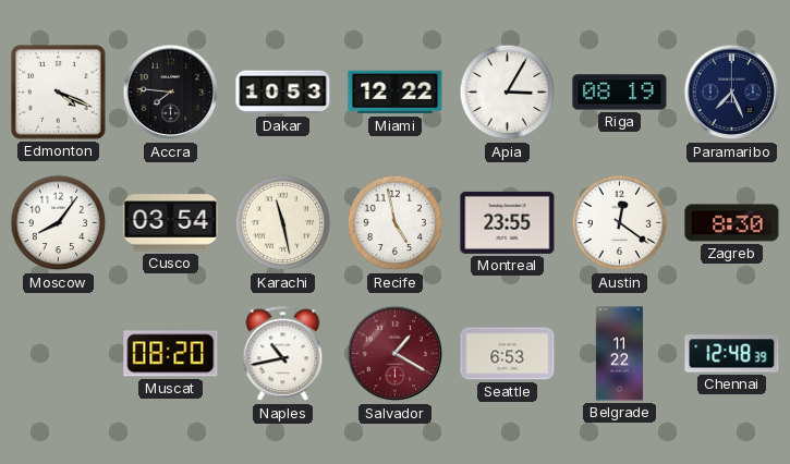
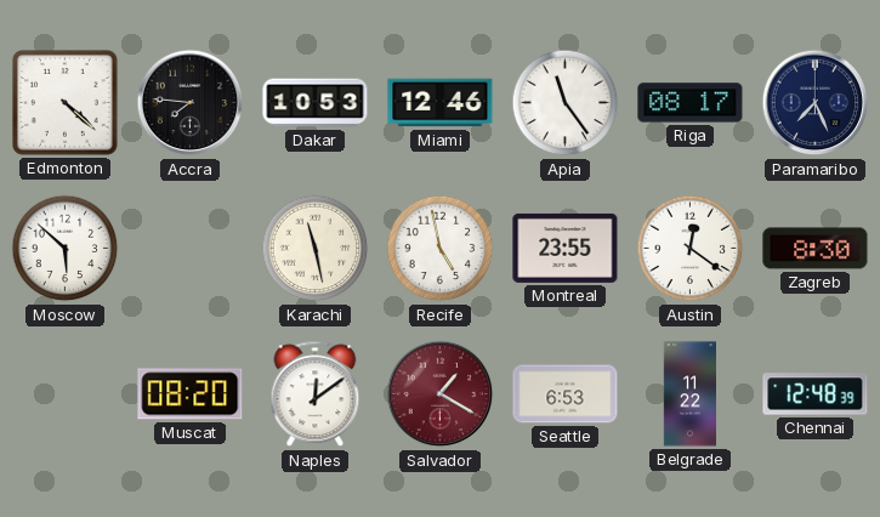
Edmonton: 4:19 -> 4:22
Miami: 12:22 -> 12:46
Apia: 3:05 -> 11:24
Riga: 08:19 -> 08:17
Moscow: 8:06 -> 5:52
Cusco: 03:54 -> none
Naples: 10:43 -> 12:09
